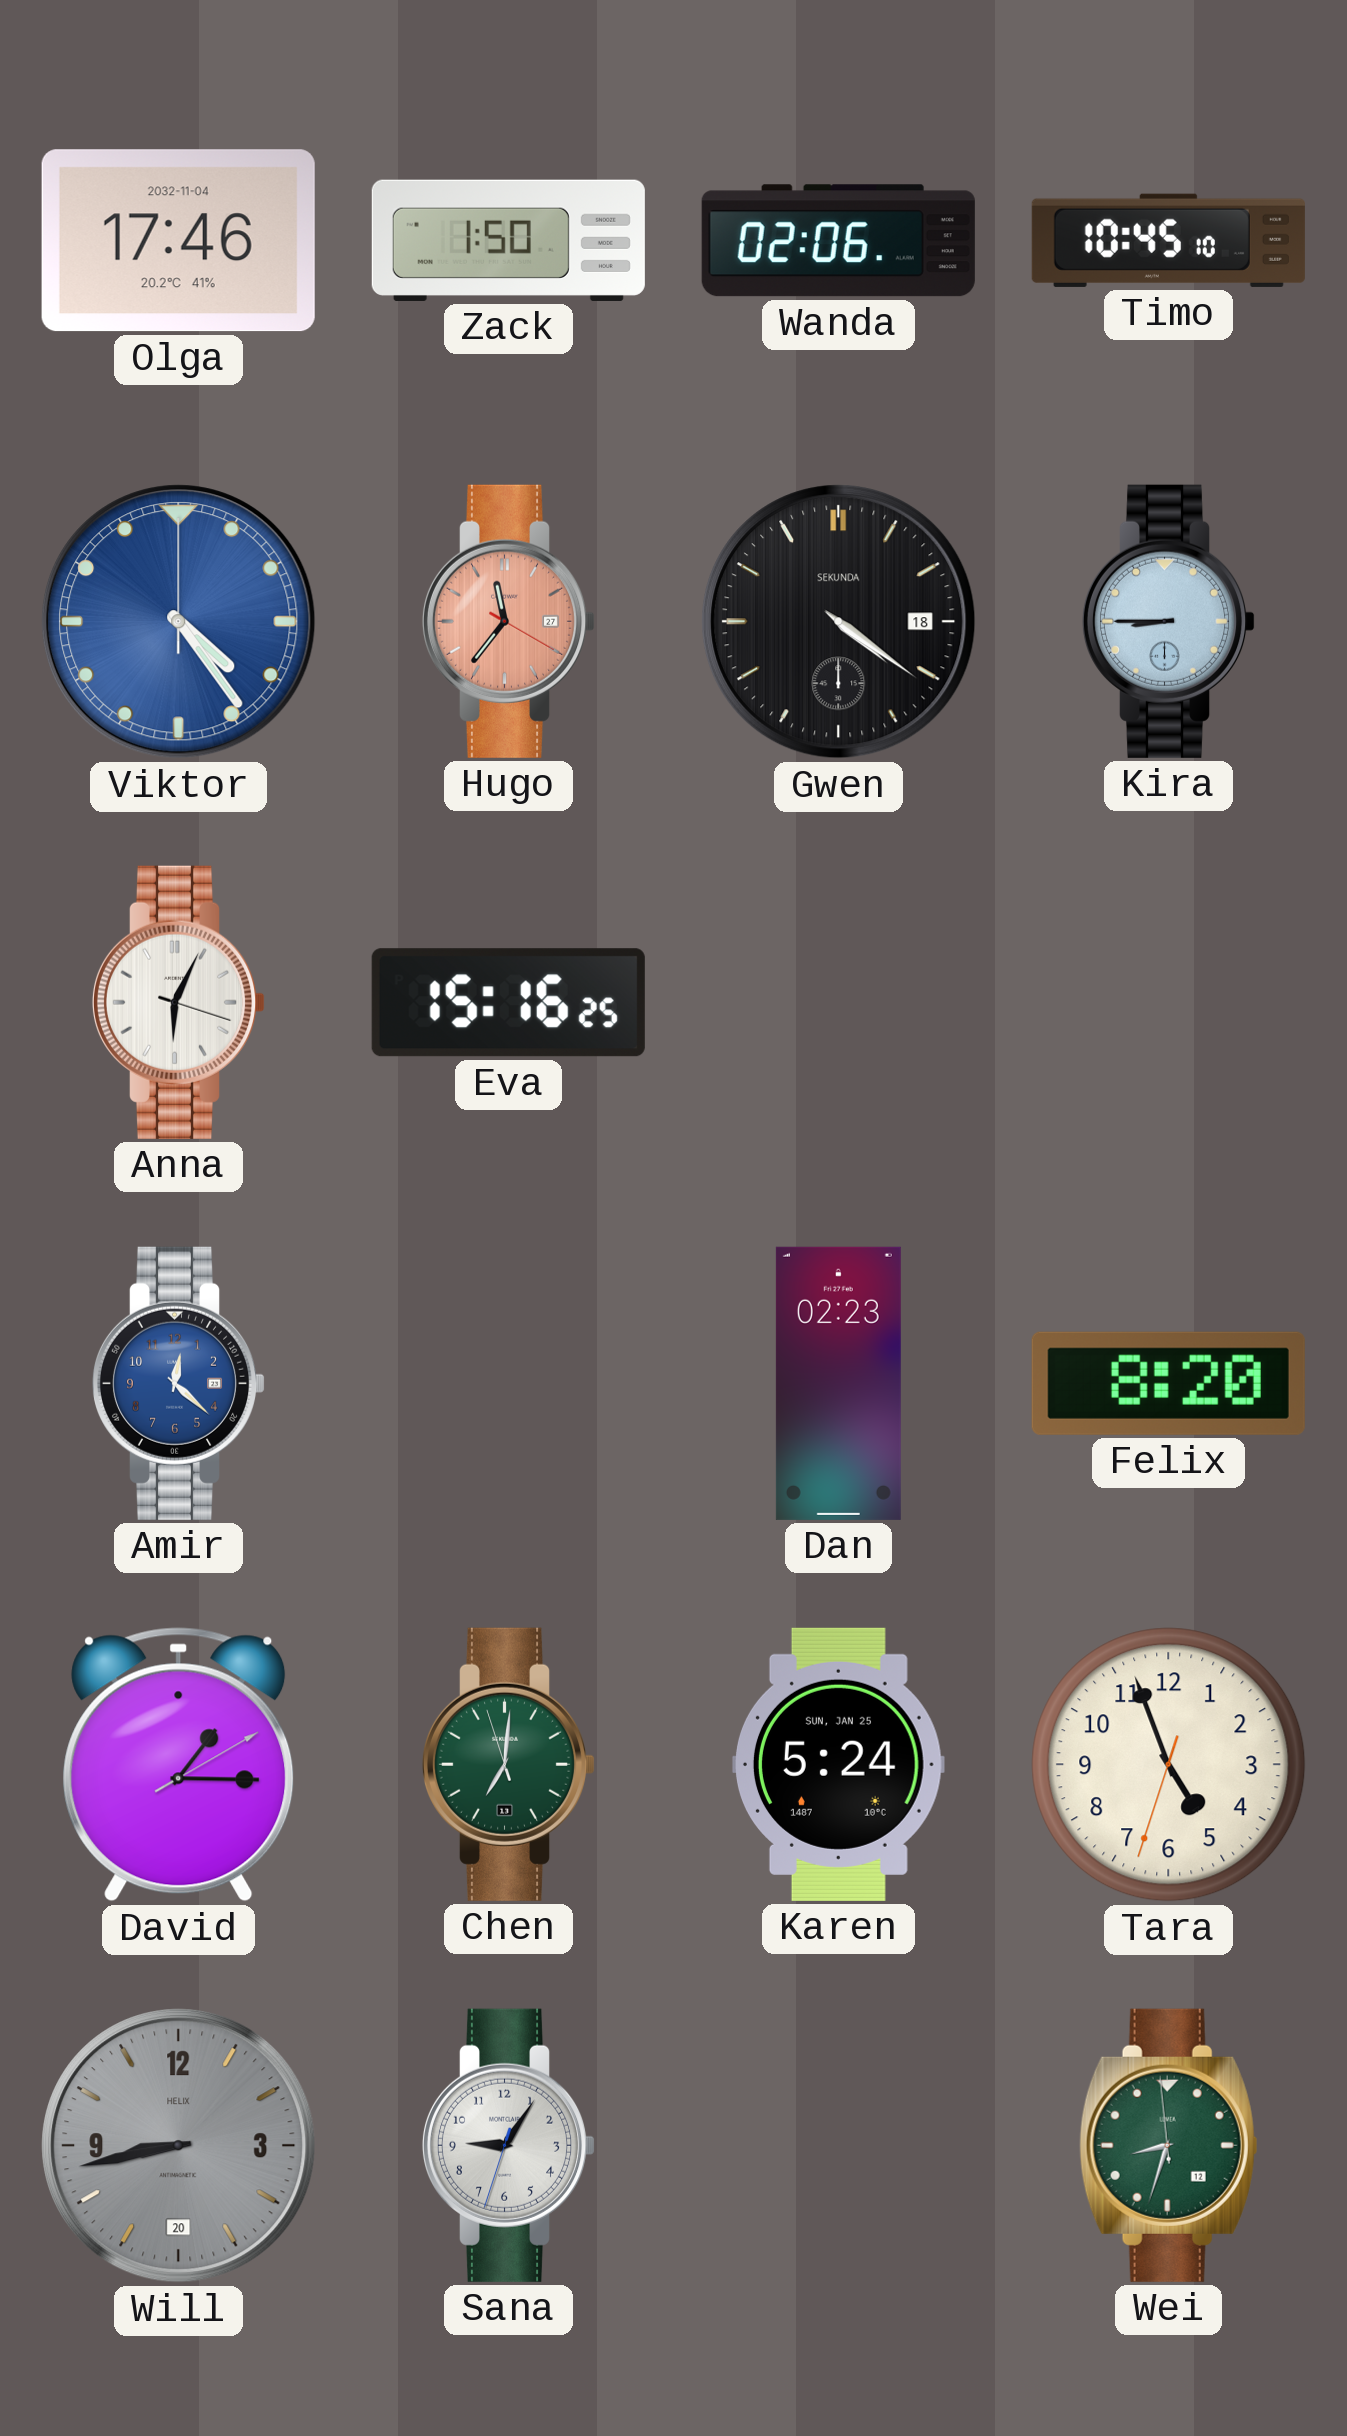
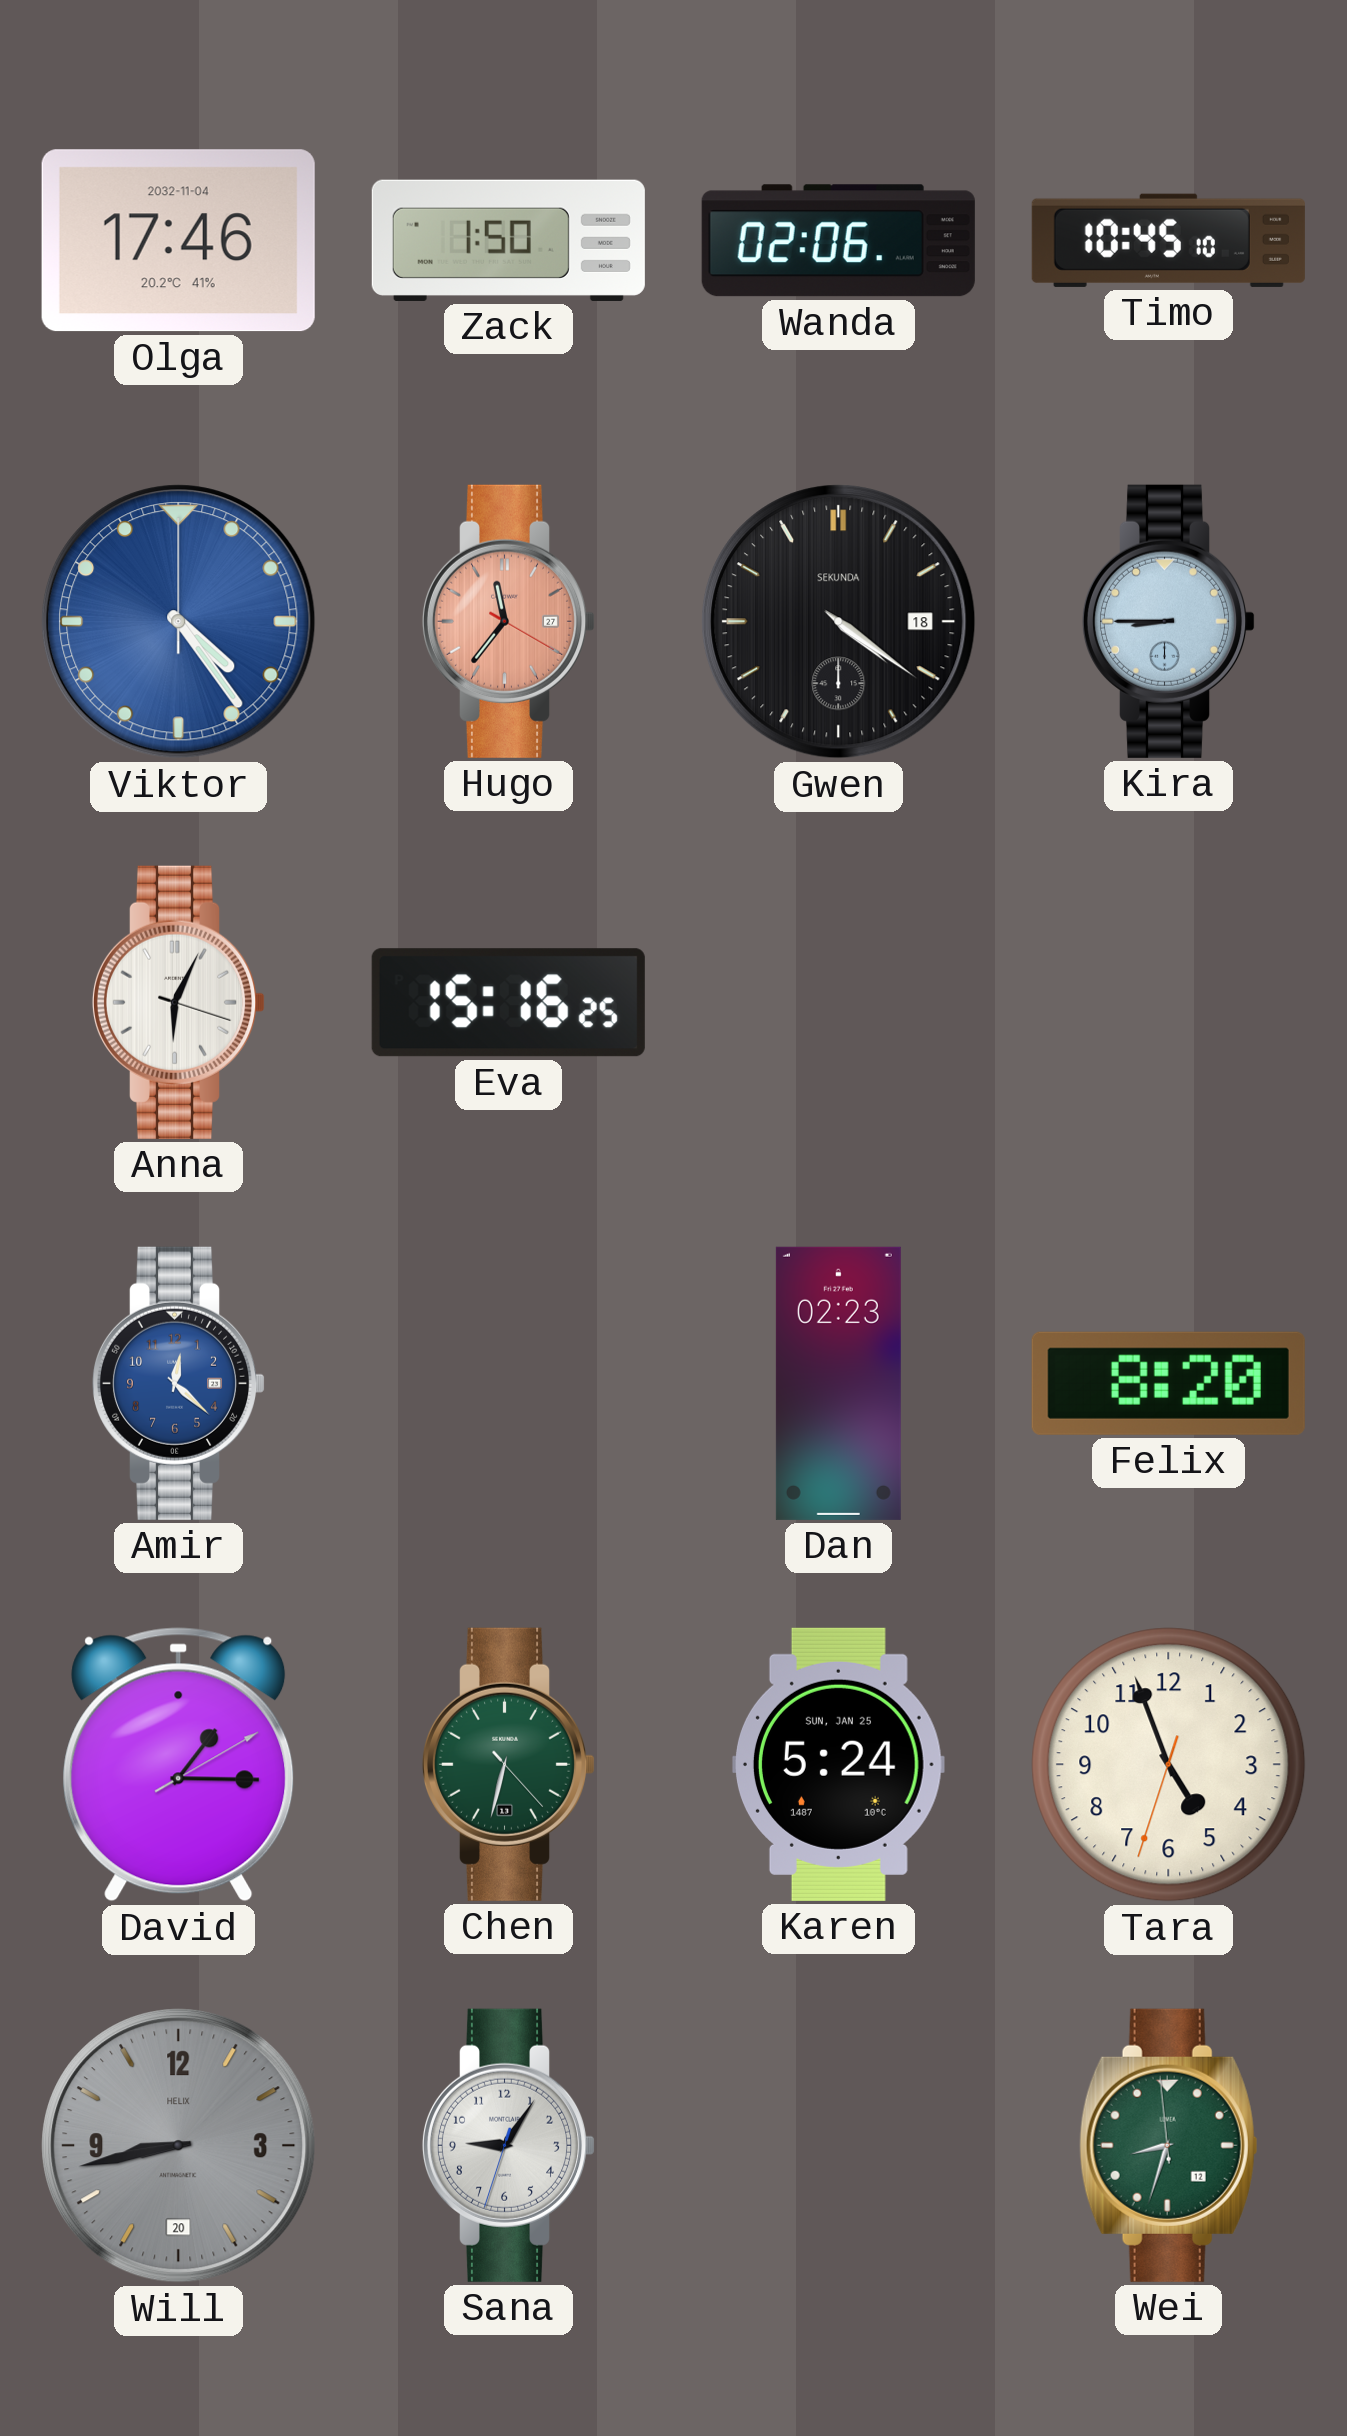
Chen: 7:00 -> 6:32
